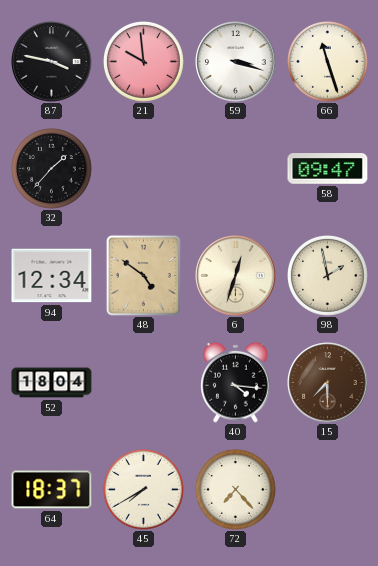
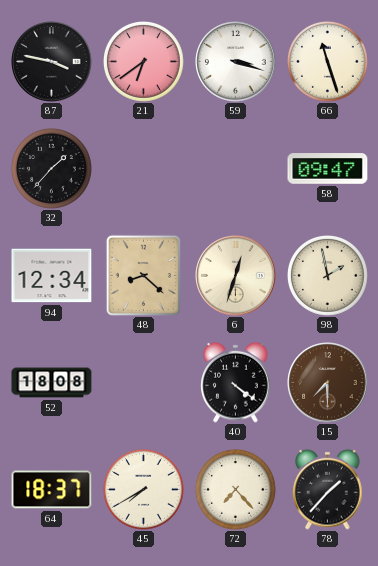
21: 9:59 -> 6:39
48: 4:51 -> 8:22
52: 18:04 -> 18:08
40: 4:16 -> 4:21
78: none -> 1:37
